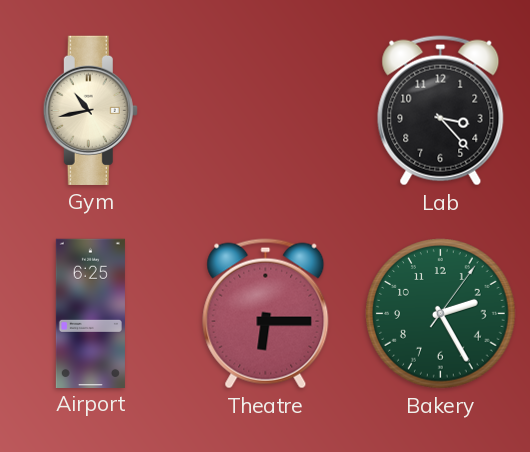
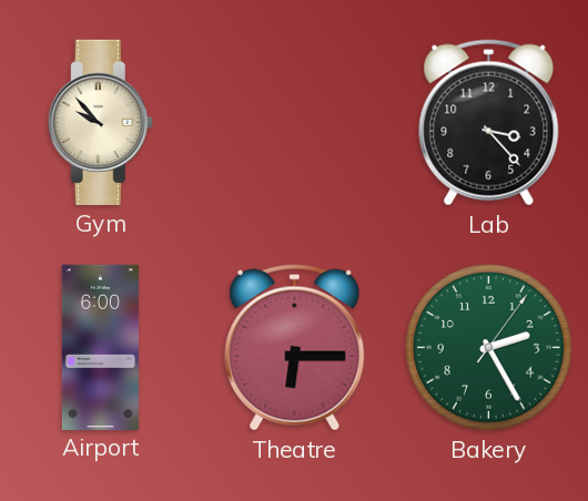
Gym: 10:43 -> 9:53
Airport: 6:25 -> 6:00
